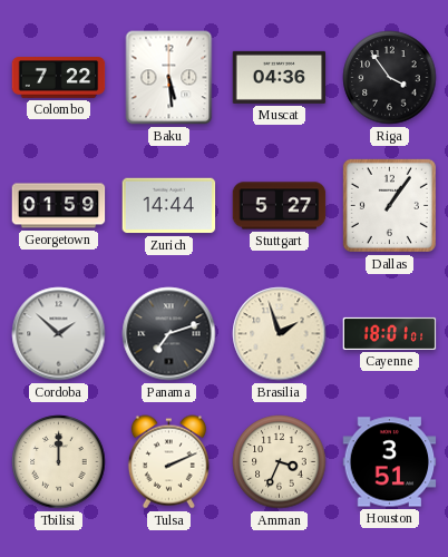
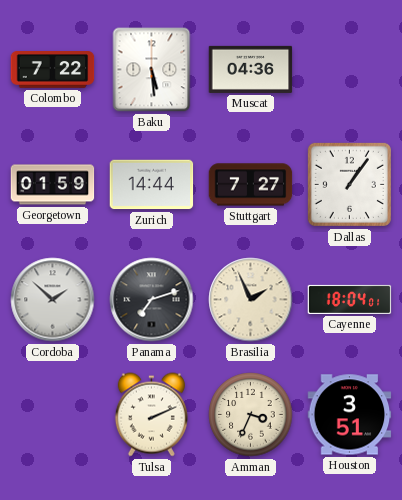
Riga: 3:54 -> none
Stuttgart: 5:27 -> 7:27
Brasilia: 1:57 -> 1:56
Cayenne: 18:01 -> 18:04
Tbilisi: 12:00 -> none
